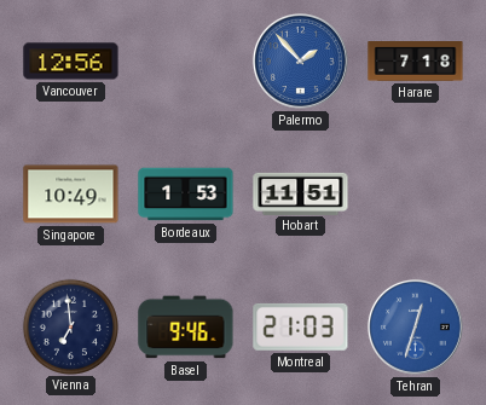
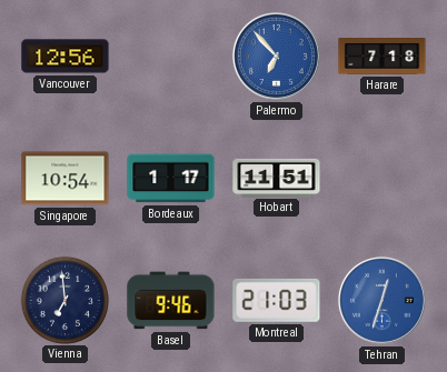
Palermo: 1:53 -> 6:53
Singapore: 10:49 -> 10:54
Bordeaux: 1:53 -> 1:17
